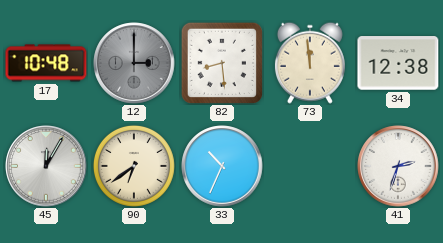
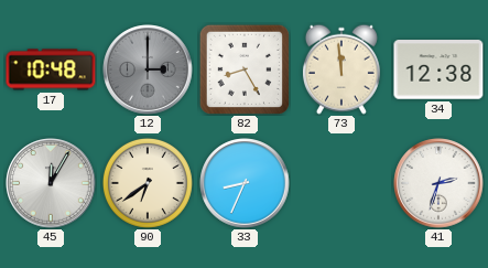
82: 8:29 -> 8:25
33: 10:34 -> 8:34
